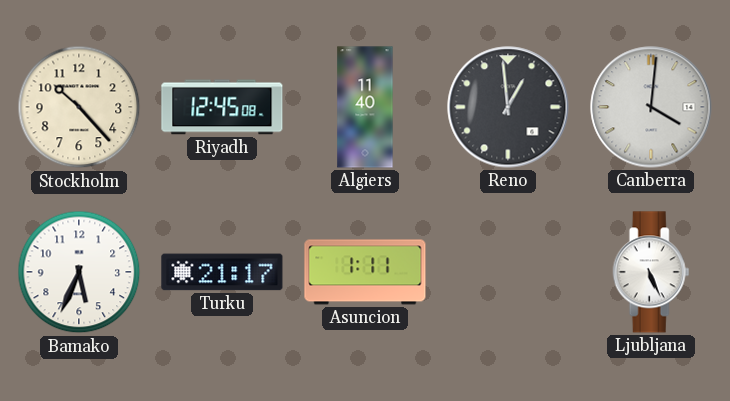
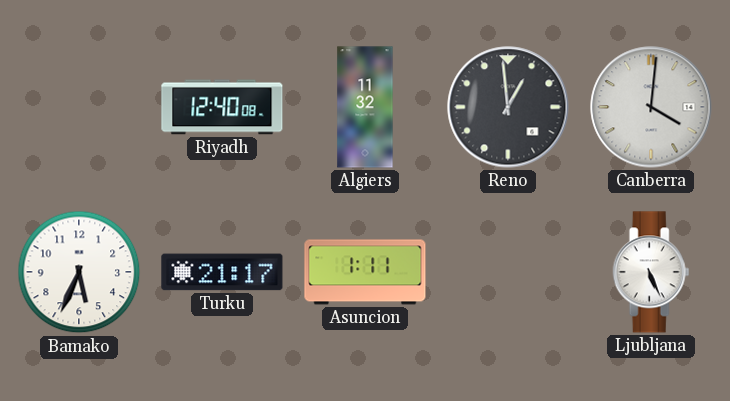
Stockholm: 10:23 -> none
Riyadh: 12:45 -> 12:40
Algiers: 11:40 -> 11:32
